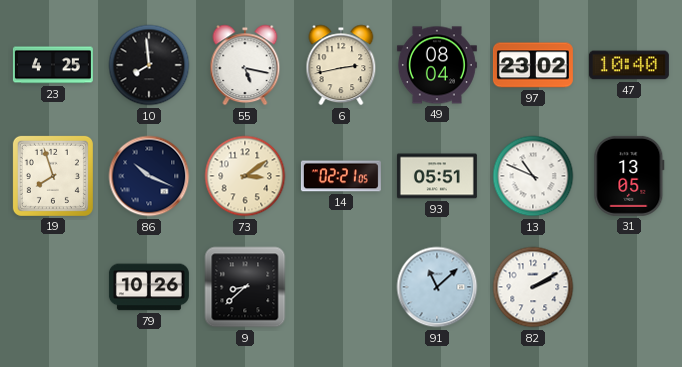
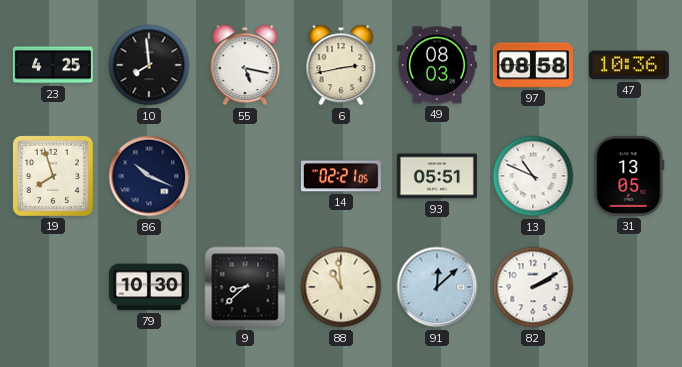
49: 08:04 -> 08:03
97: 23:02 -> 08:58
47: 10:40 -> 10:36
73: 3:09 -> none
79: 10:26 -> 10:30
88: none -> 10:59
91: 11:08 -> 12:08
